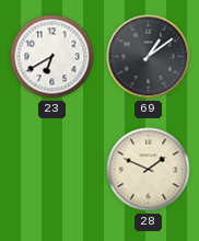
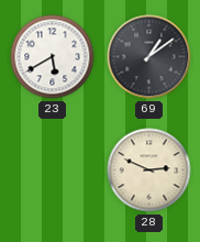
23: 6:40 -> 5:40
28: 1:49 -> 2:49
